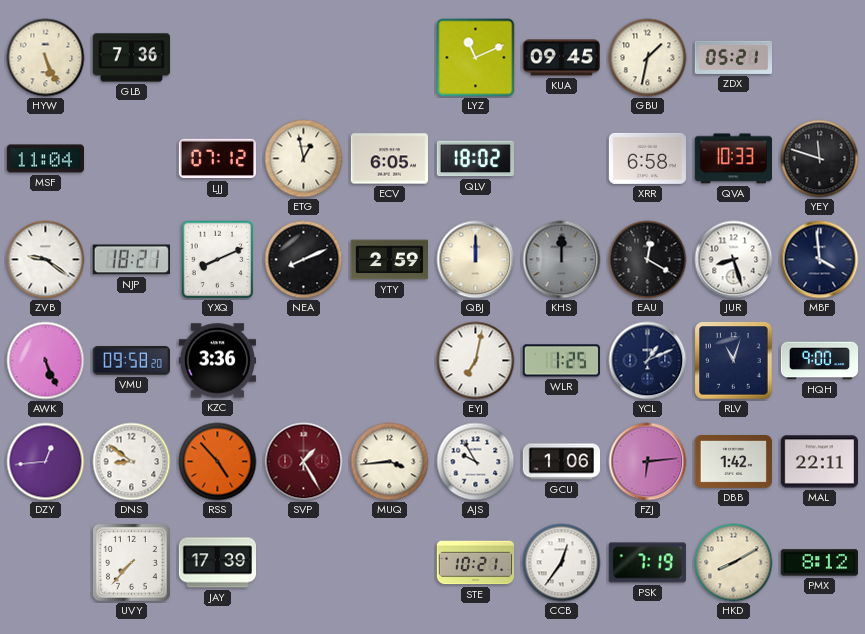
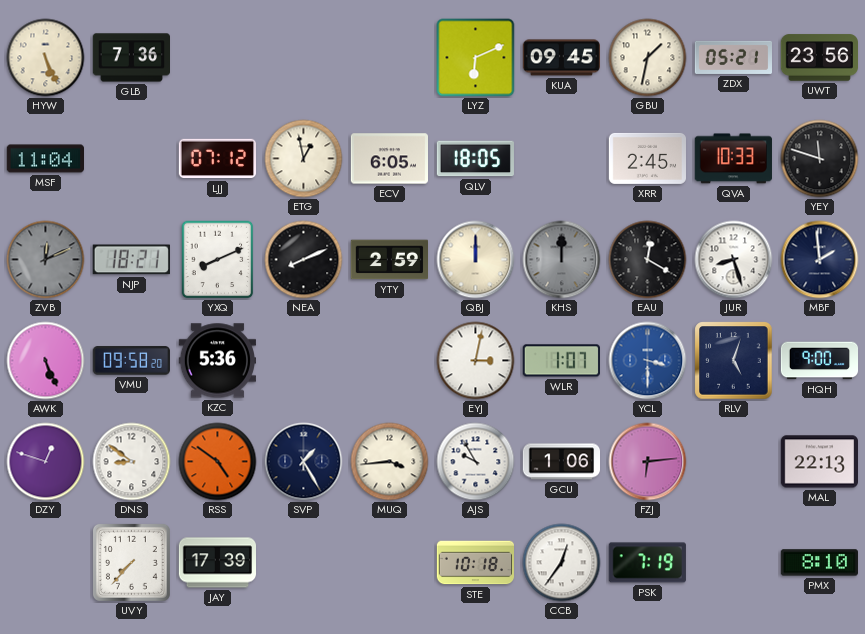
LYZ: 11:11 -> 6:11
UWT: none -> 23:56
QLV: 18:02 -> 18:05
XRR: 6:58 -> 2:45
ZVB: 9:21 -> 12:11
ZVB dial: white -> grey
MBF: 3:59 -> 1:59
KZC: 3:36 -> 5:36
EYJ: 7:02 -> 3:02
WLR: 1:25 -> 1:07
YCL: 1:11 -> 3:30
YCL dial: navy -> blue
RLV: 11:03 -> 5:03
DZY: 12:44 -> 12:48
RSS: 4:53 -> 4:51
SVP dial: burgundy -> navy
DBB: 1:42 -> none
MAL: 22:11 -> 22:13
STE: 10:21 -> 10:18
HKD: 8:10 -> none
PMX: 8:12 -> 8:10
